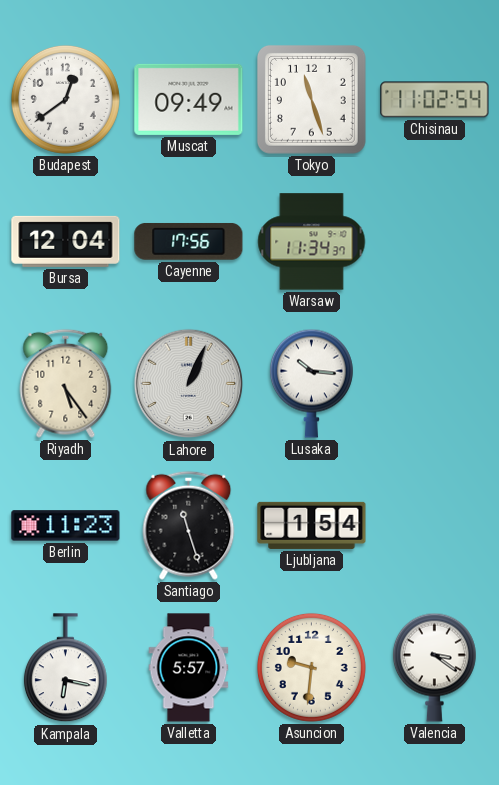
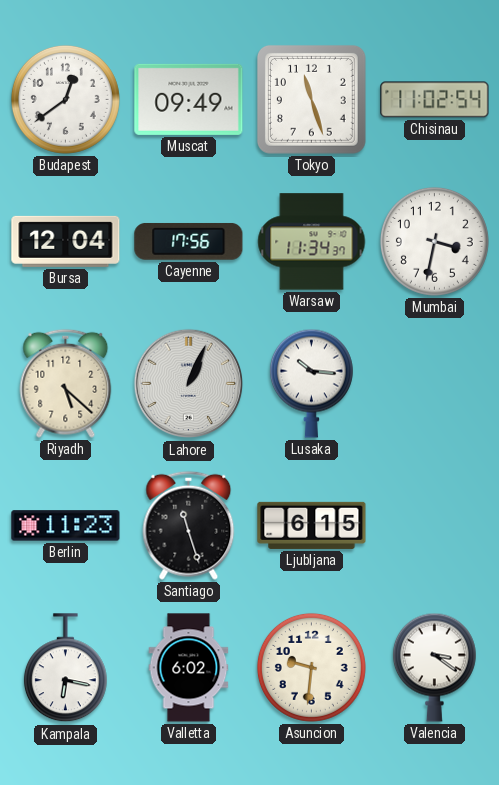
Mumbai: none -> 3:32
Riyadh: 5:24 -> 5:22
Ljubljana: 1:54 -> 6:15
Valletta: 5:57 -> 6:02
